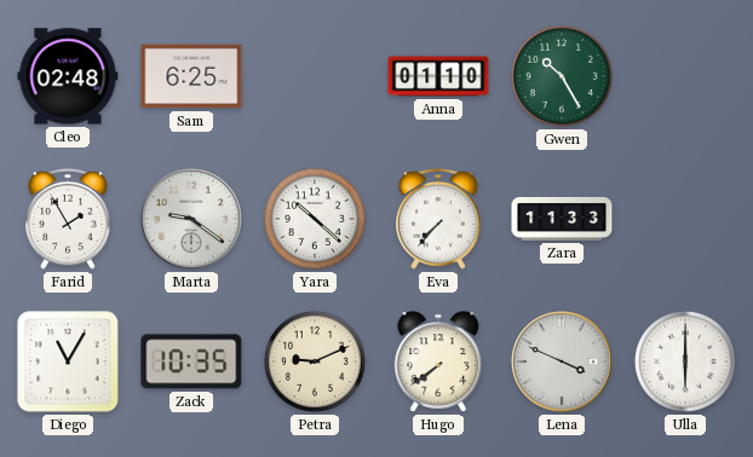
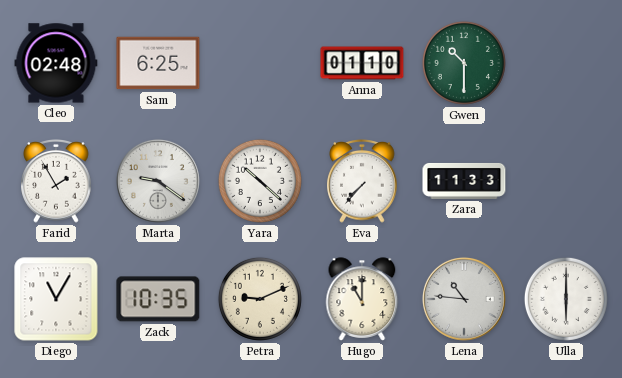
Gwen: 10:25 -> 10:30
Hugo: 7:39 -> 11:00
Lena: 3:49 -> 10:46
